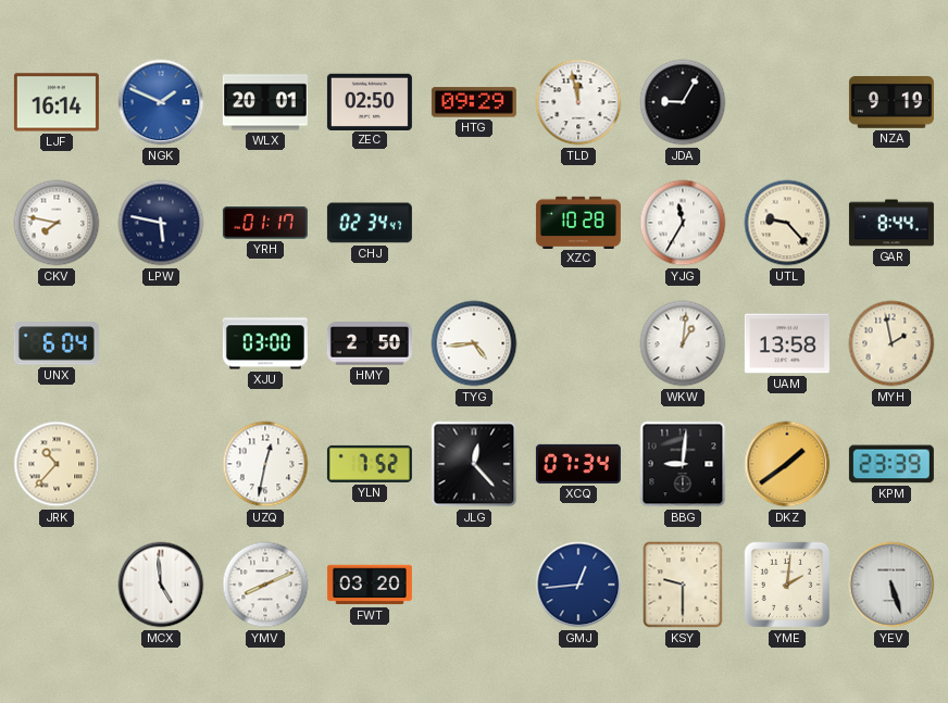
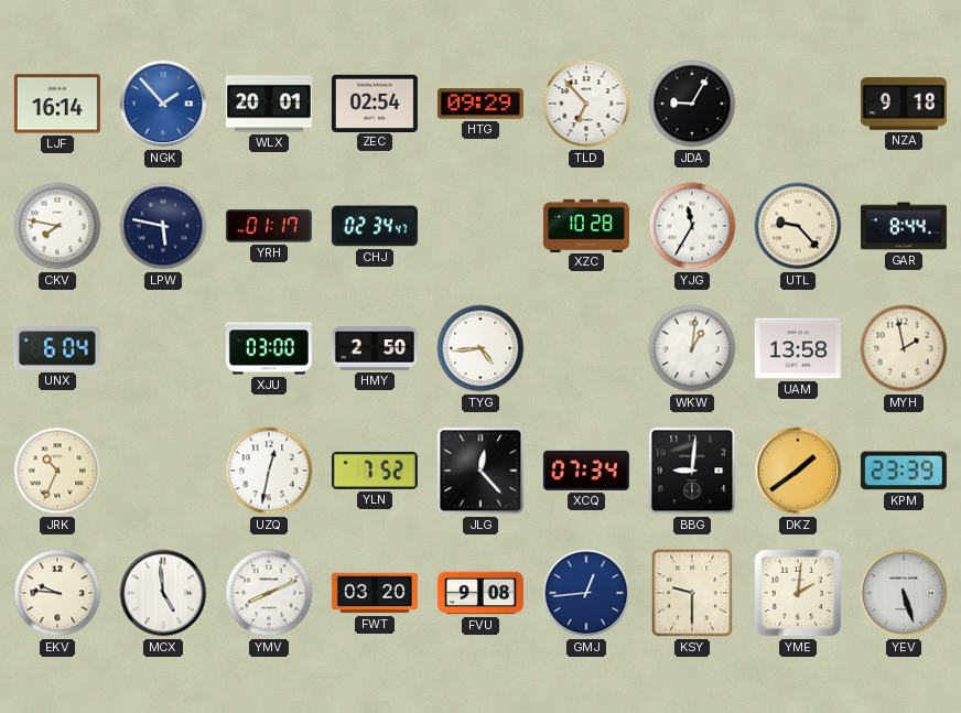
NGK: 1:49 -> 1:53
ZEC: 02:50 -> 02:54
TLD: 11:58 -> 6:53
NZA: 9:19 -> 9:18
JRK: 10:37 -> 10:34
EKV: none -> 9:46
FVU: none -> 9:08
